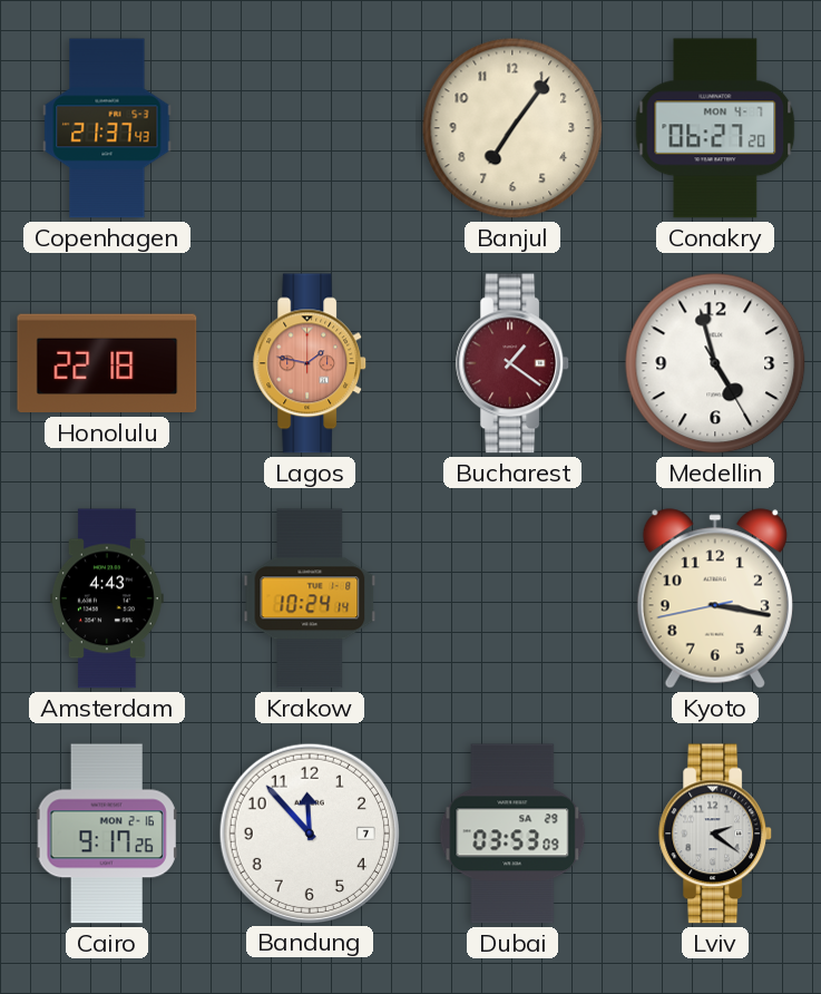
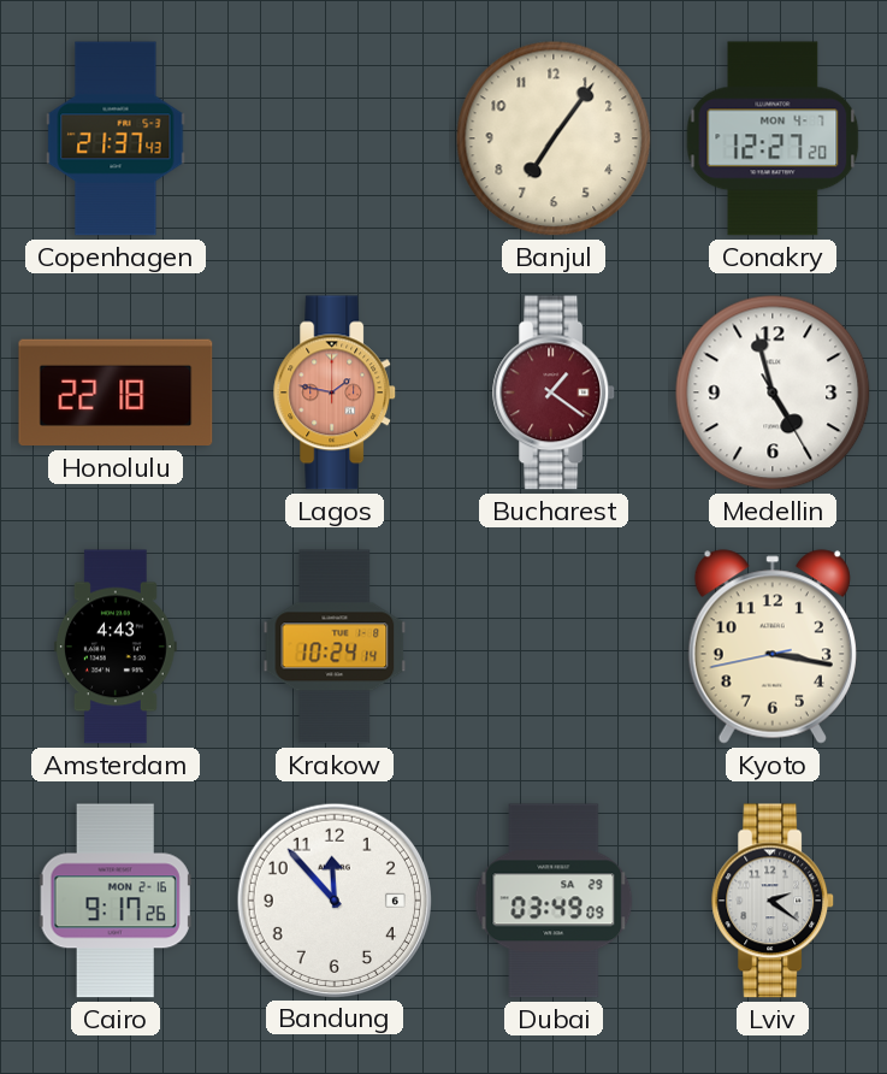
Conakry: 06:27 -> 12:27
Bandung date: 7 -> 6
Dubai: 03:53 -> 03:49
